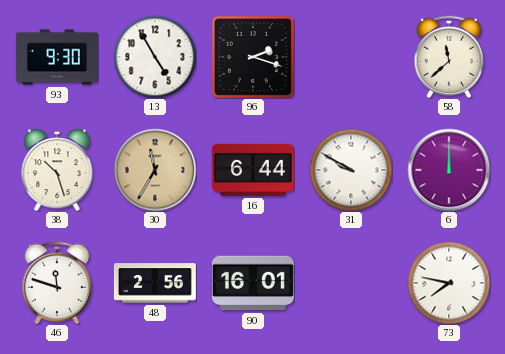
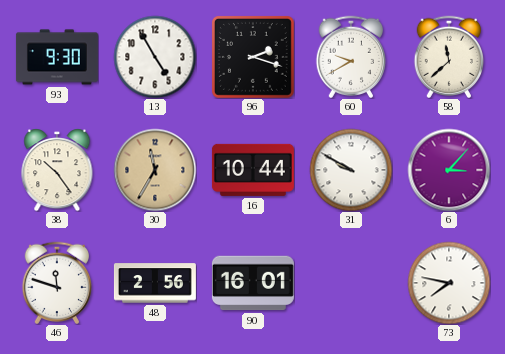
60: none -> 9:40
38: 10:27 -> 10:24
16: 6:44 -> 10:44
6: 12:00 -> 3:07
